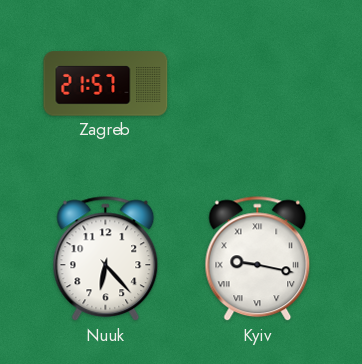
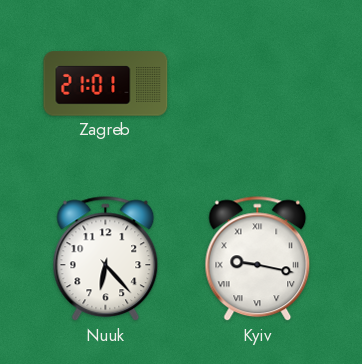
Zagreb: 21:57 -> 21:01
